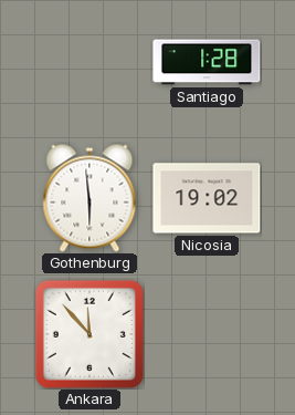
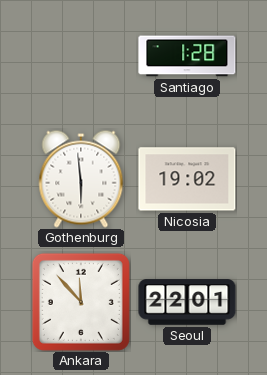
Seoul: none -> 22:01
